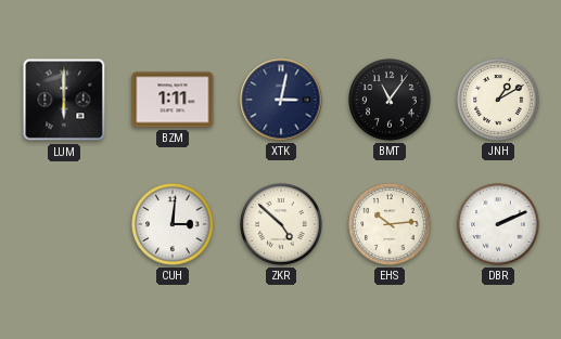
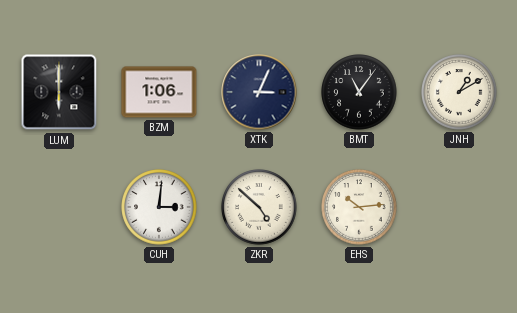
BZM: 1:11 -> 1:06
XTK: 3:02 -> 3:04
DBR: 2:11 -> none
